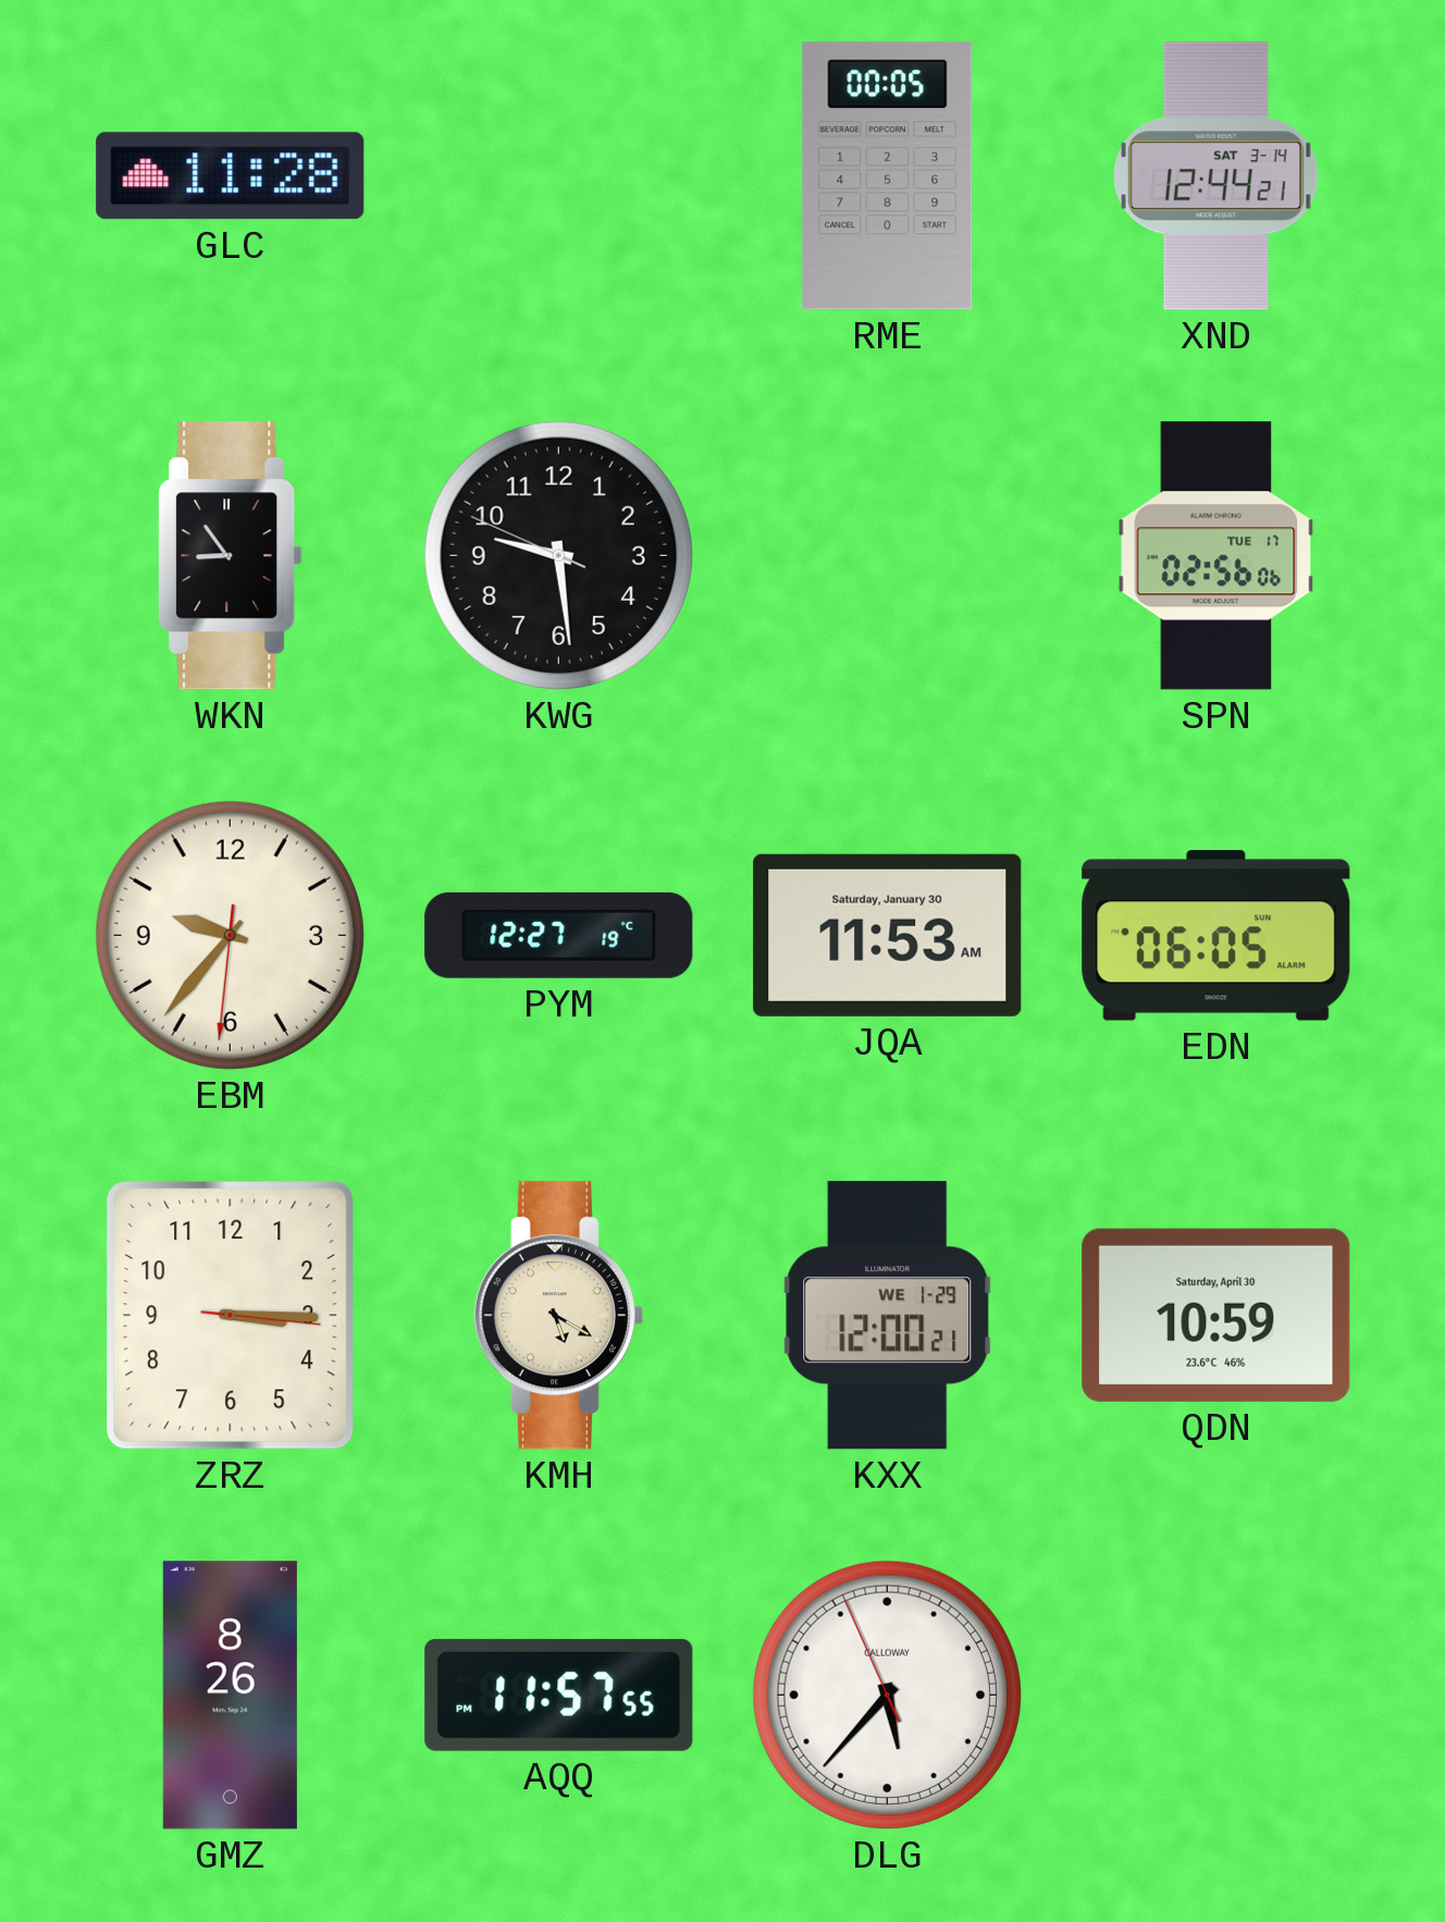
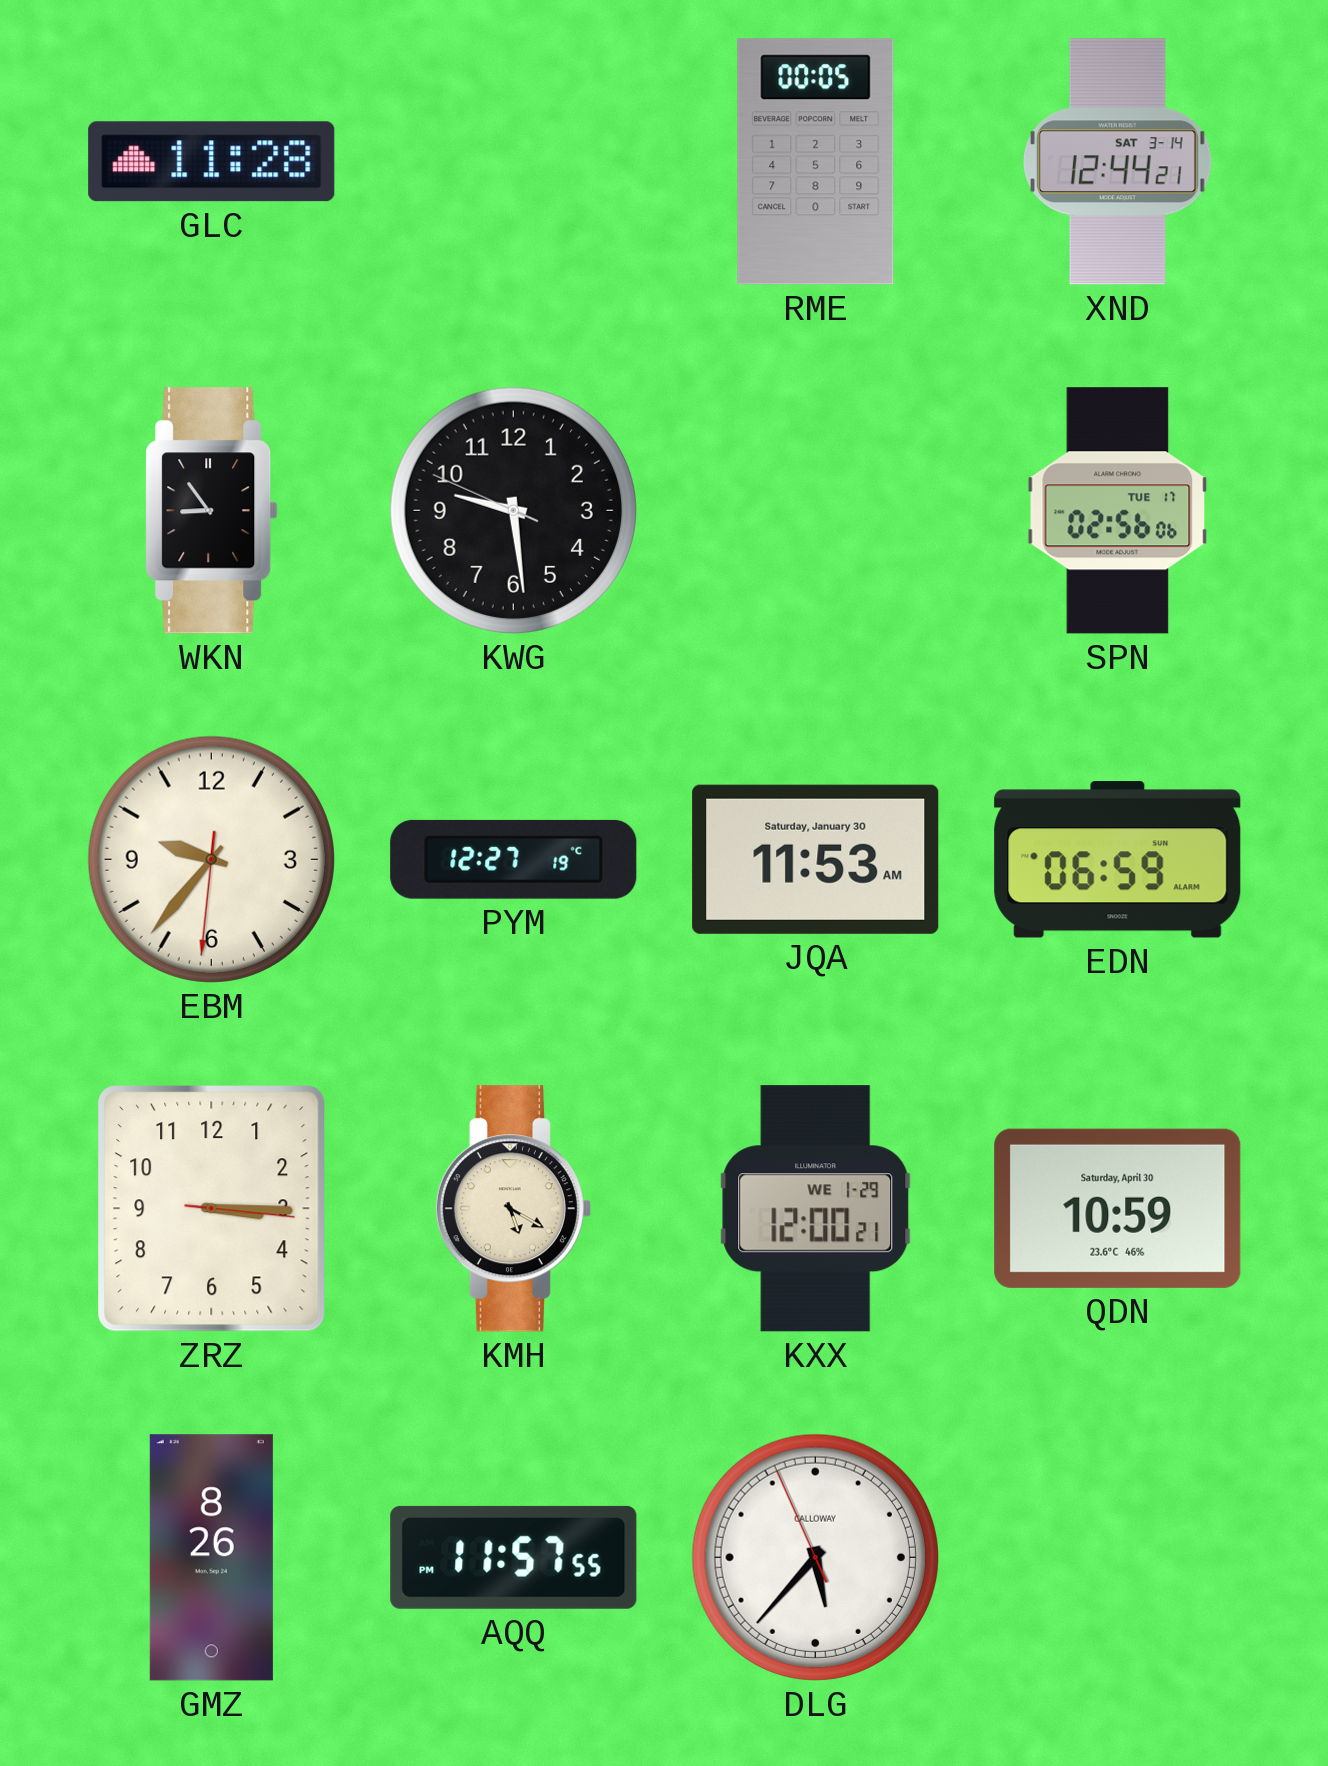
EDN: 06:05 -> 06:59
